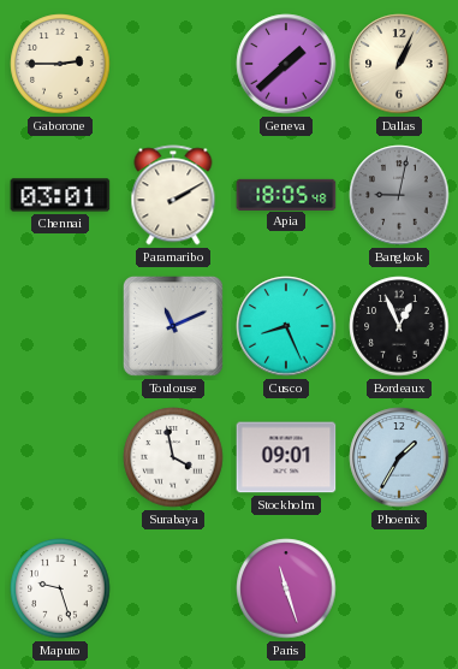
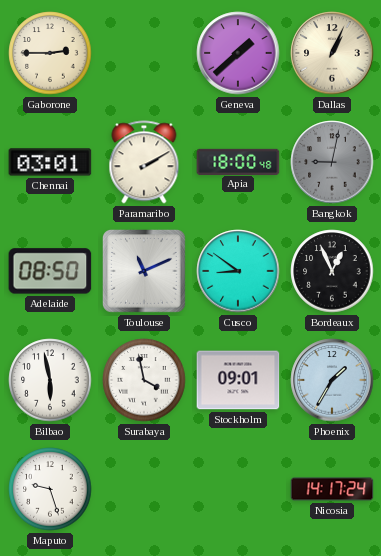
Apia: 18:05 -> 18:00
Adelaide: none -> 08:50
Cusco: 8:26 -> 8:51
Bilbao: none -> 5:58
Paris: 11:27 -> none
Nicosia: none -> 14:17
